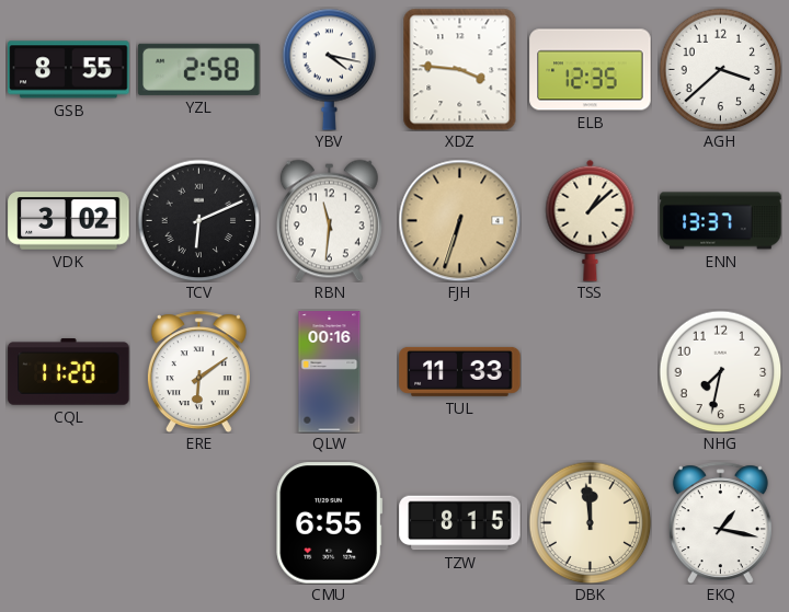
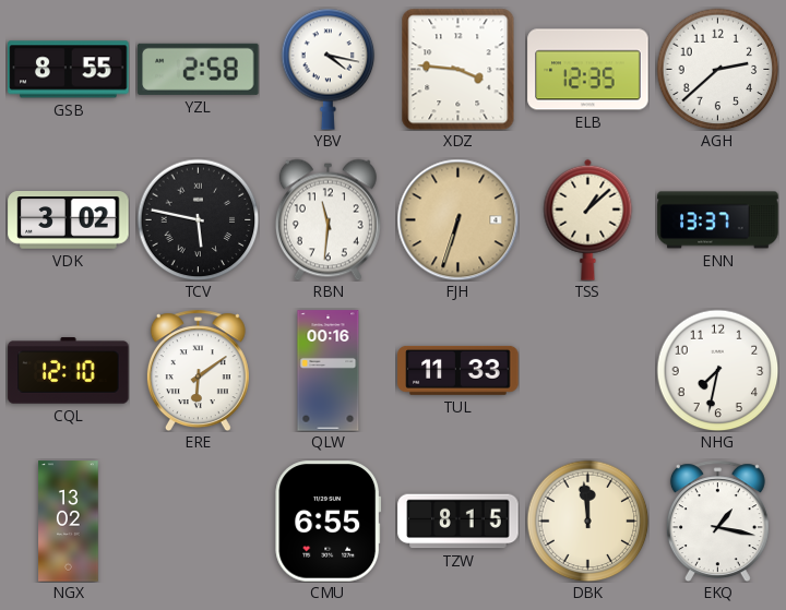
AGH: 3:38 -> 2:38
TCV: 6:11 -> 5:47
CQL: 11:20 -> 12:10
NGX: none -> 13:02
